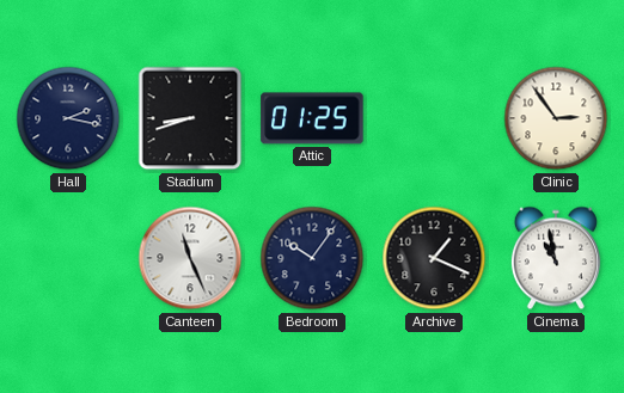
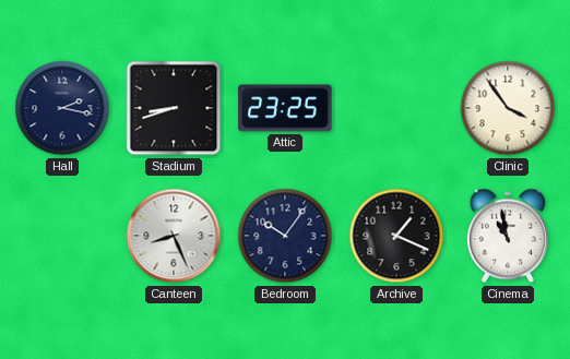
Attic: 01:25 -> 23:25
Clinic: 2:54 -> 3:54
Canteen: 11:26 -> 8:26
